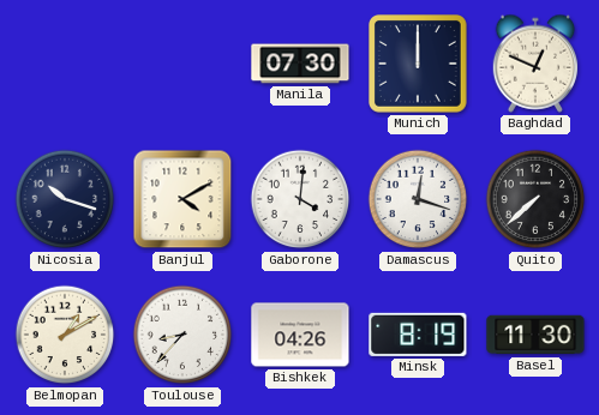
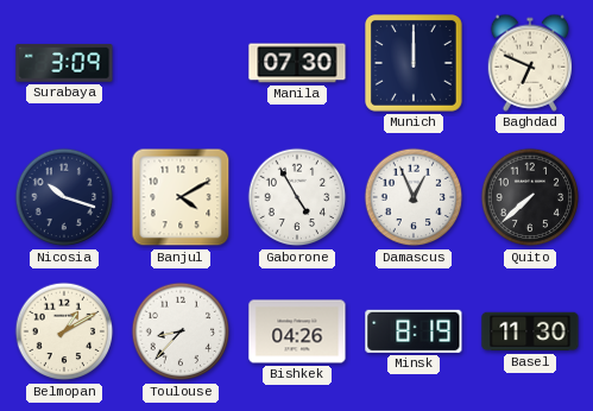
Surabaya: none -> 3:09
Baghdad: 12:49 -> 6:49
Gaborone: 4:01 -> 4:55
Damascus: 12:18 -> 12:56
